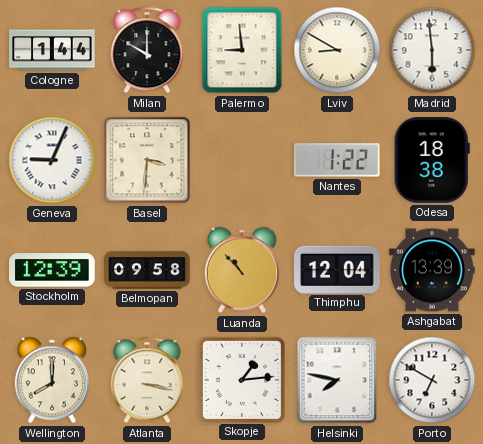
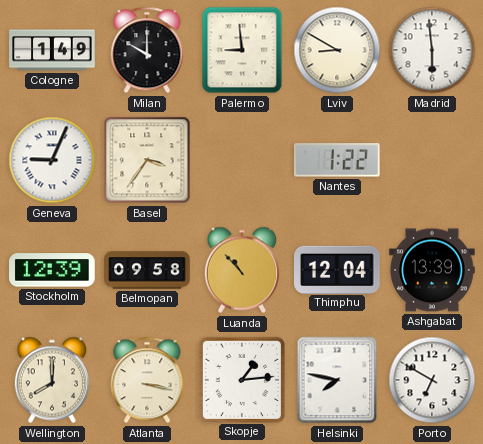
Cologne: 1:44 -> 1:49
Basel: 3:31 -> 3:36
Odesa: 18:38 -> none
